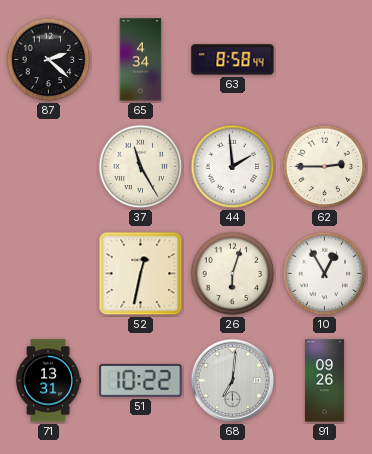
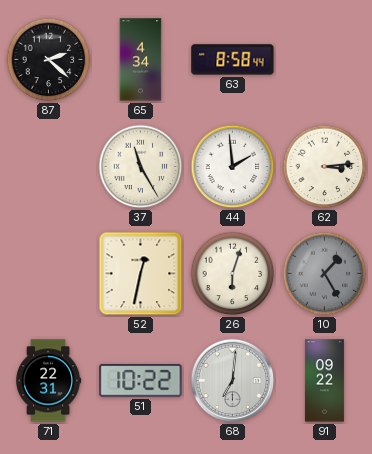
62: 2:45 -> 3:14
10: 12:55 -> 1:25
10 dial: white -> grey
71: 13:31 -> 22:31
91: 09:26 -> 09:22
